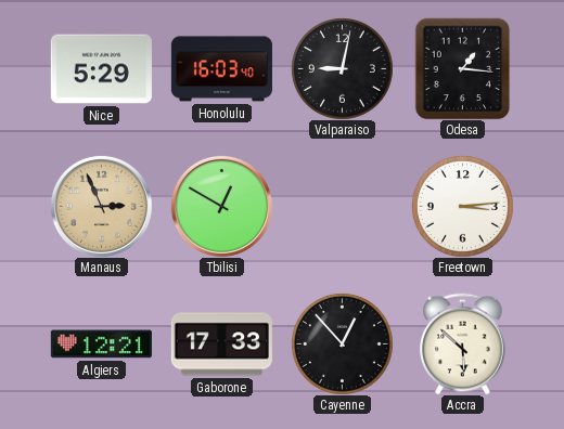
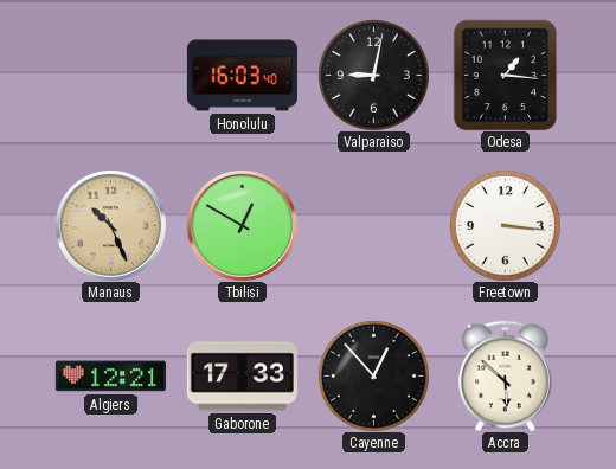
Nice: 5:29 -> none
Manaus: 2:56 -> 10:26
Freetown: 3:14 -> 3:16
